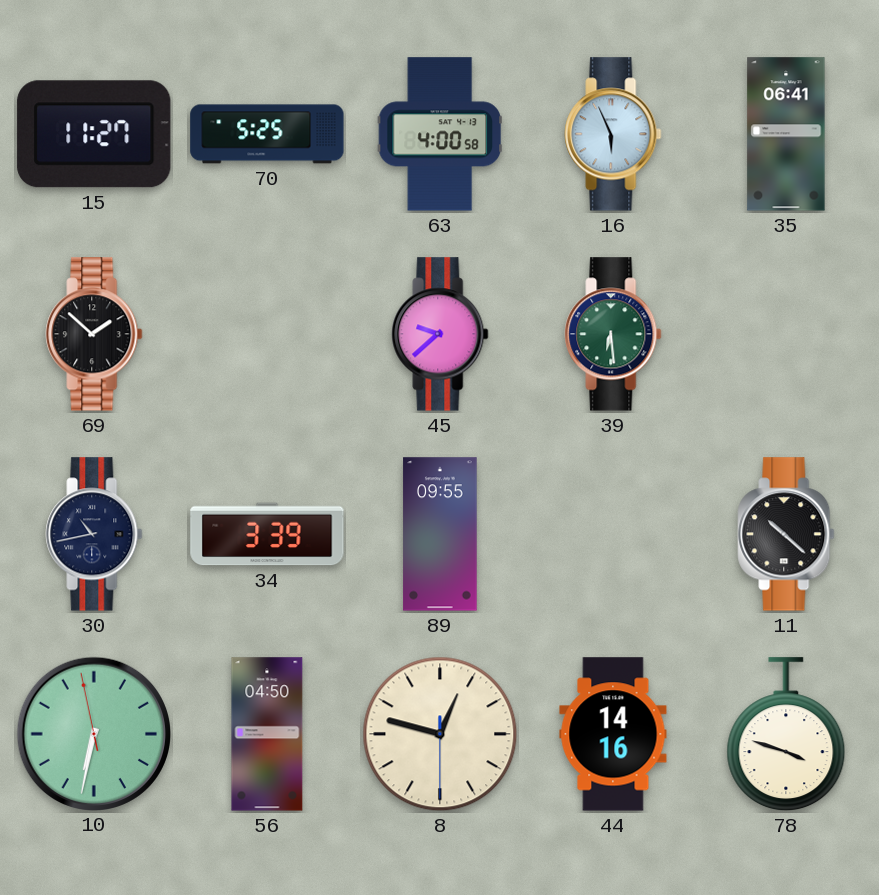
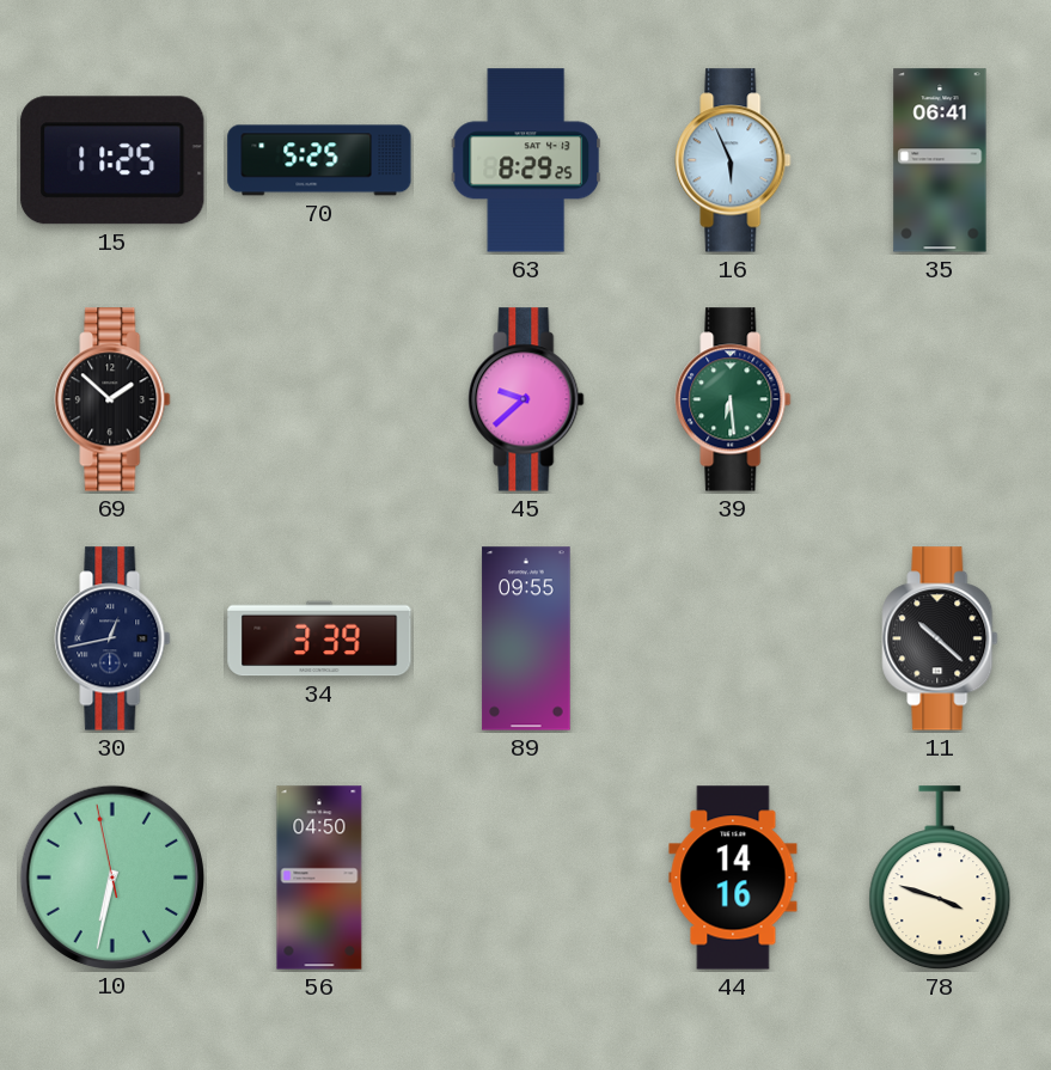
15: 11:27 -> 11:25
63: 4:00 -> 8:29
30: 10:43 -> 12:43
8: 12:47 -> none
